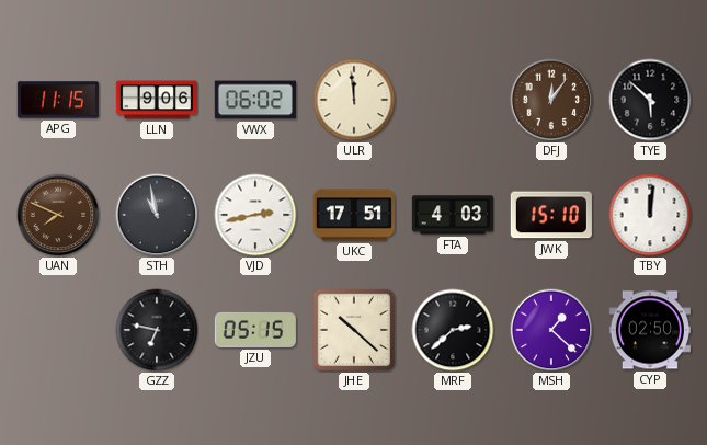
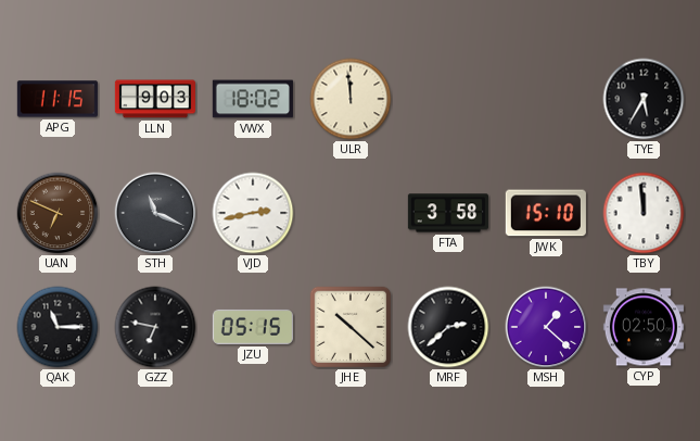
LLN: 9:06 -> 9:03
VWX: 06:02 -> 18:02
DFJ: 12:06 -> none
TYE: 5:52 -> 5:35
UAN: 7:49 -> 6:49
STH: 10:58 -> 11:19
UKC: 17:51 -> none
FTA: 4:03 -> 3:58
TBY: 12:01 -> 11:59
QAK: none -> 11:15
